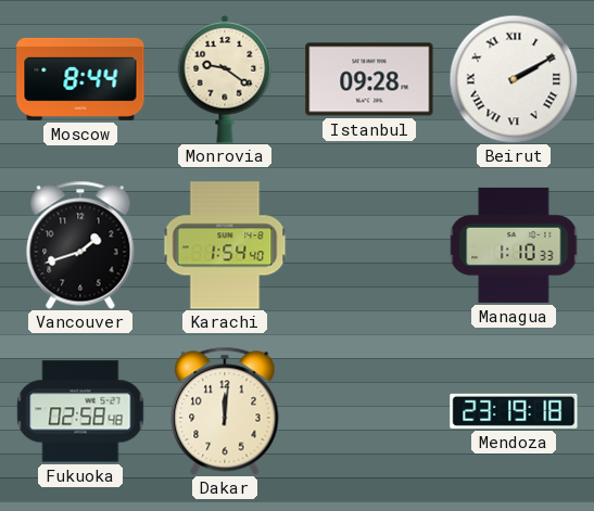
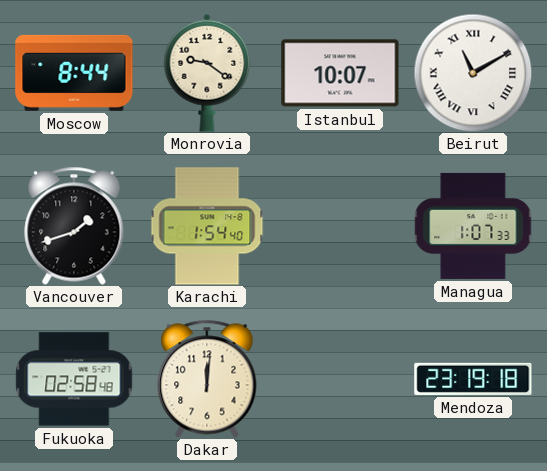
Istanbul: 09:28 -> 10:07
Beirut: 2:10 -> 11:10
Managua: 1:10 -> 1:07
